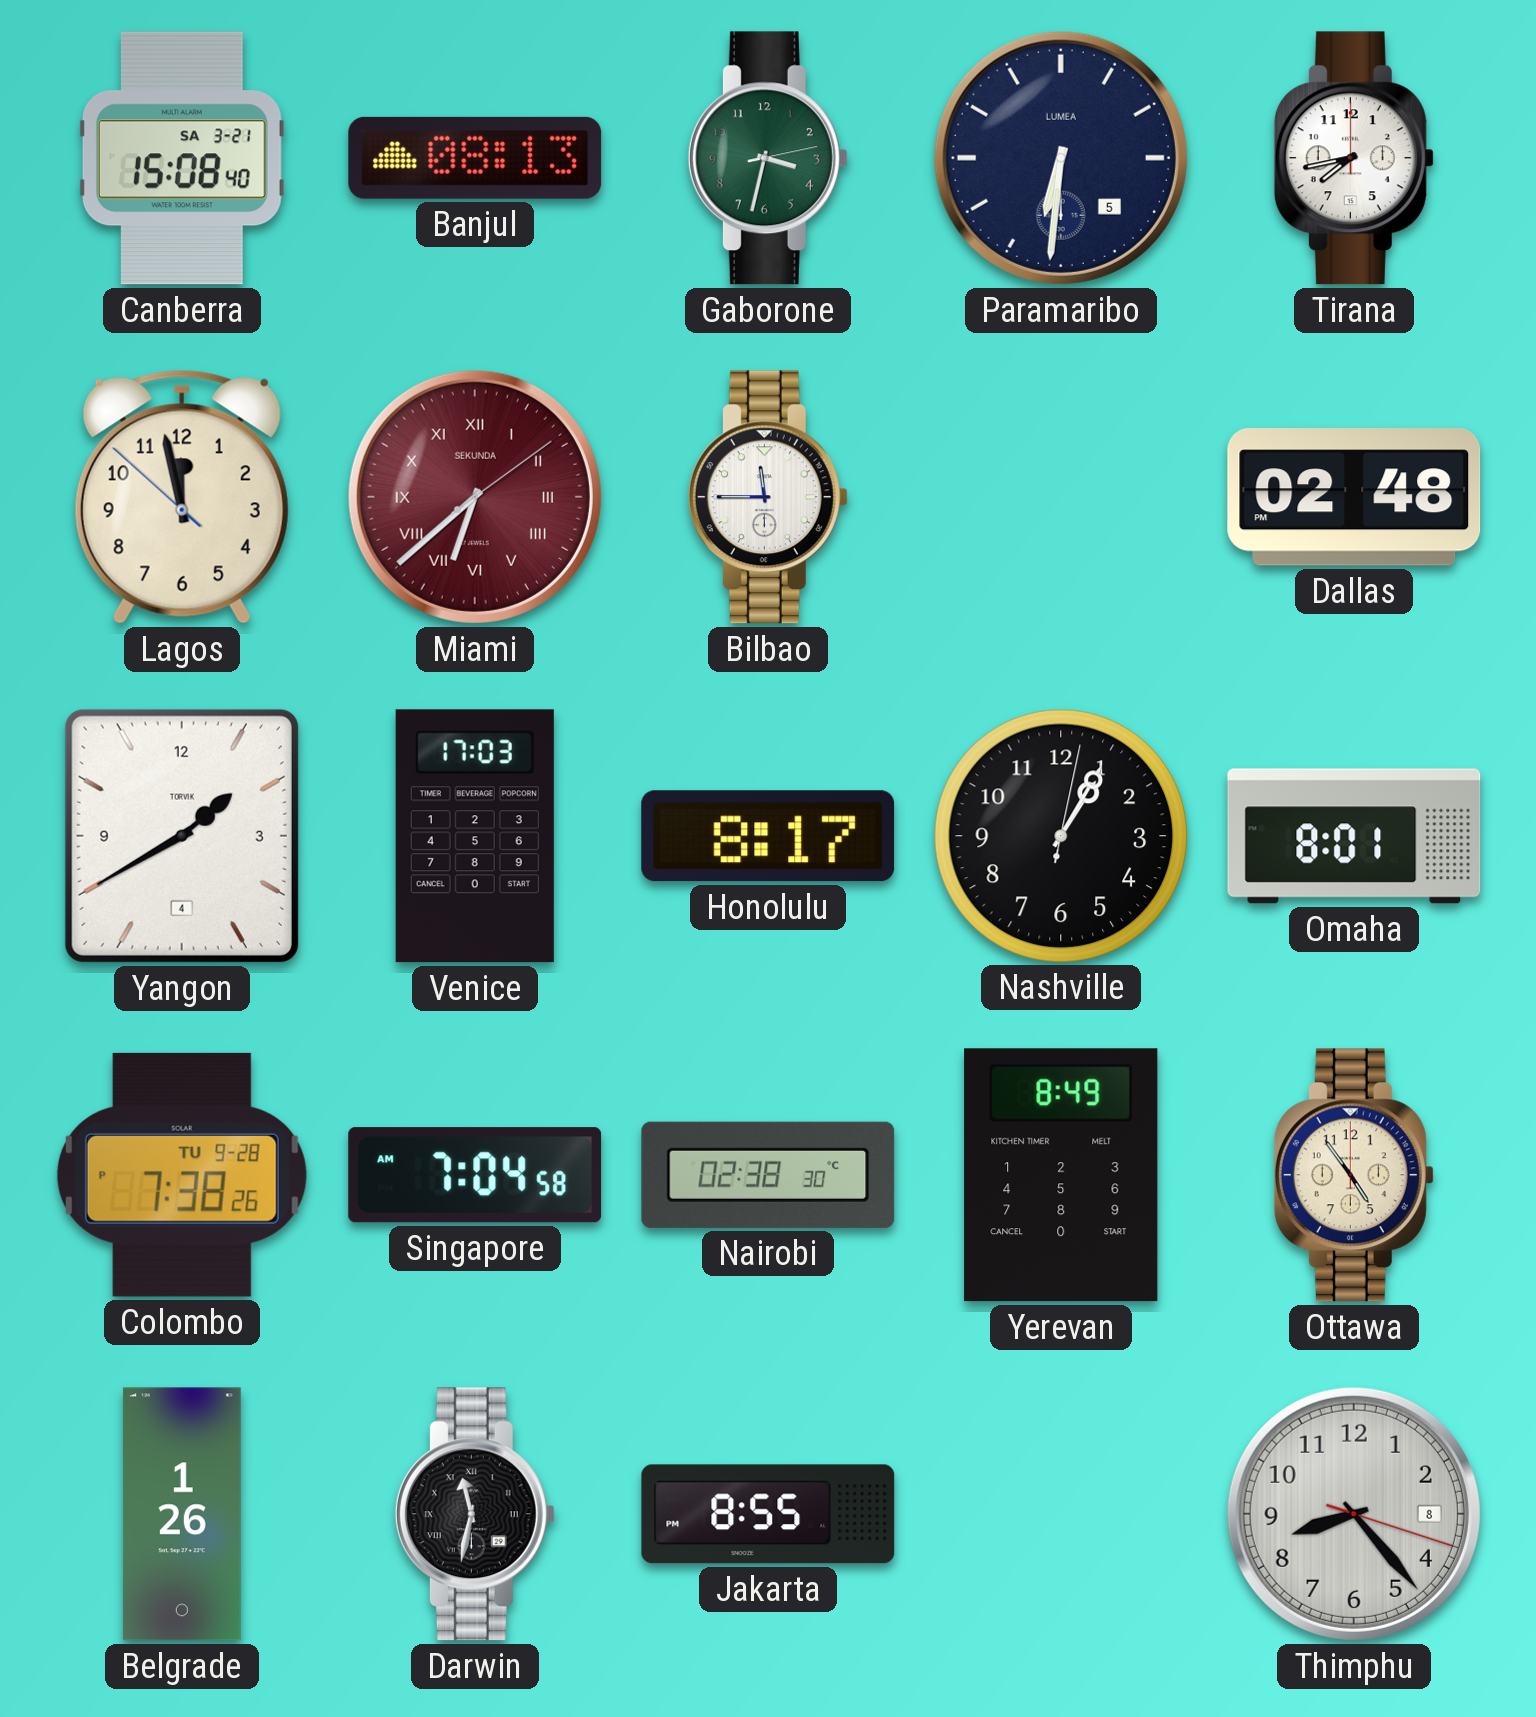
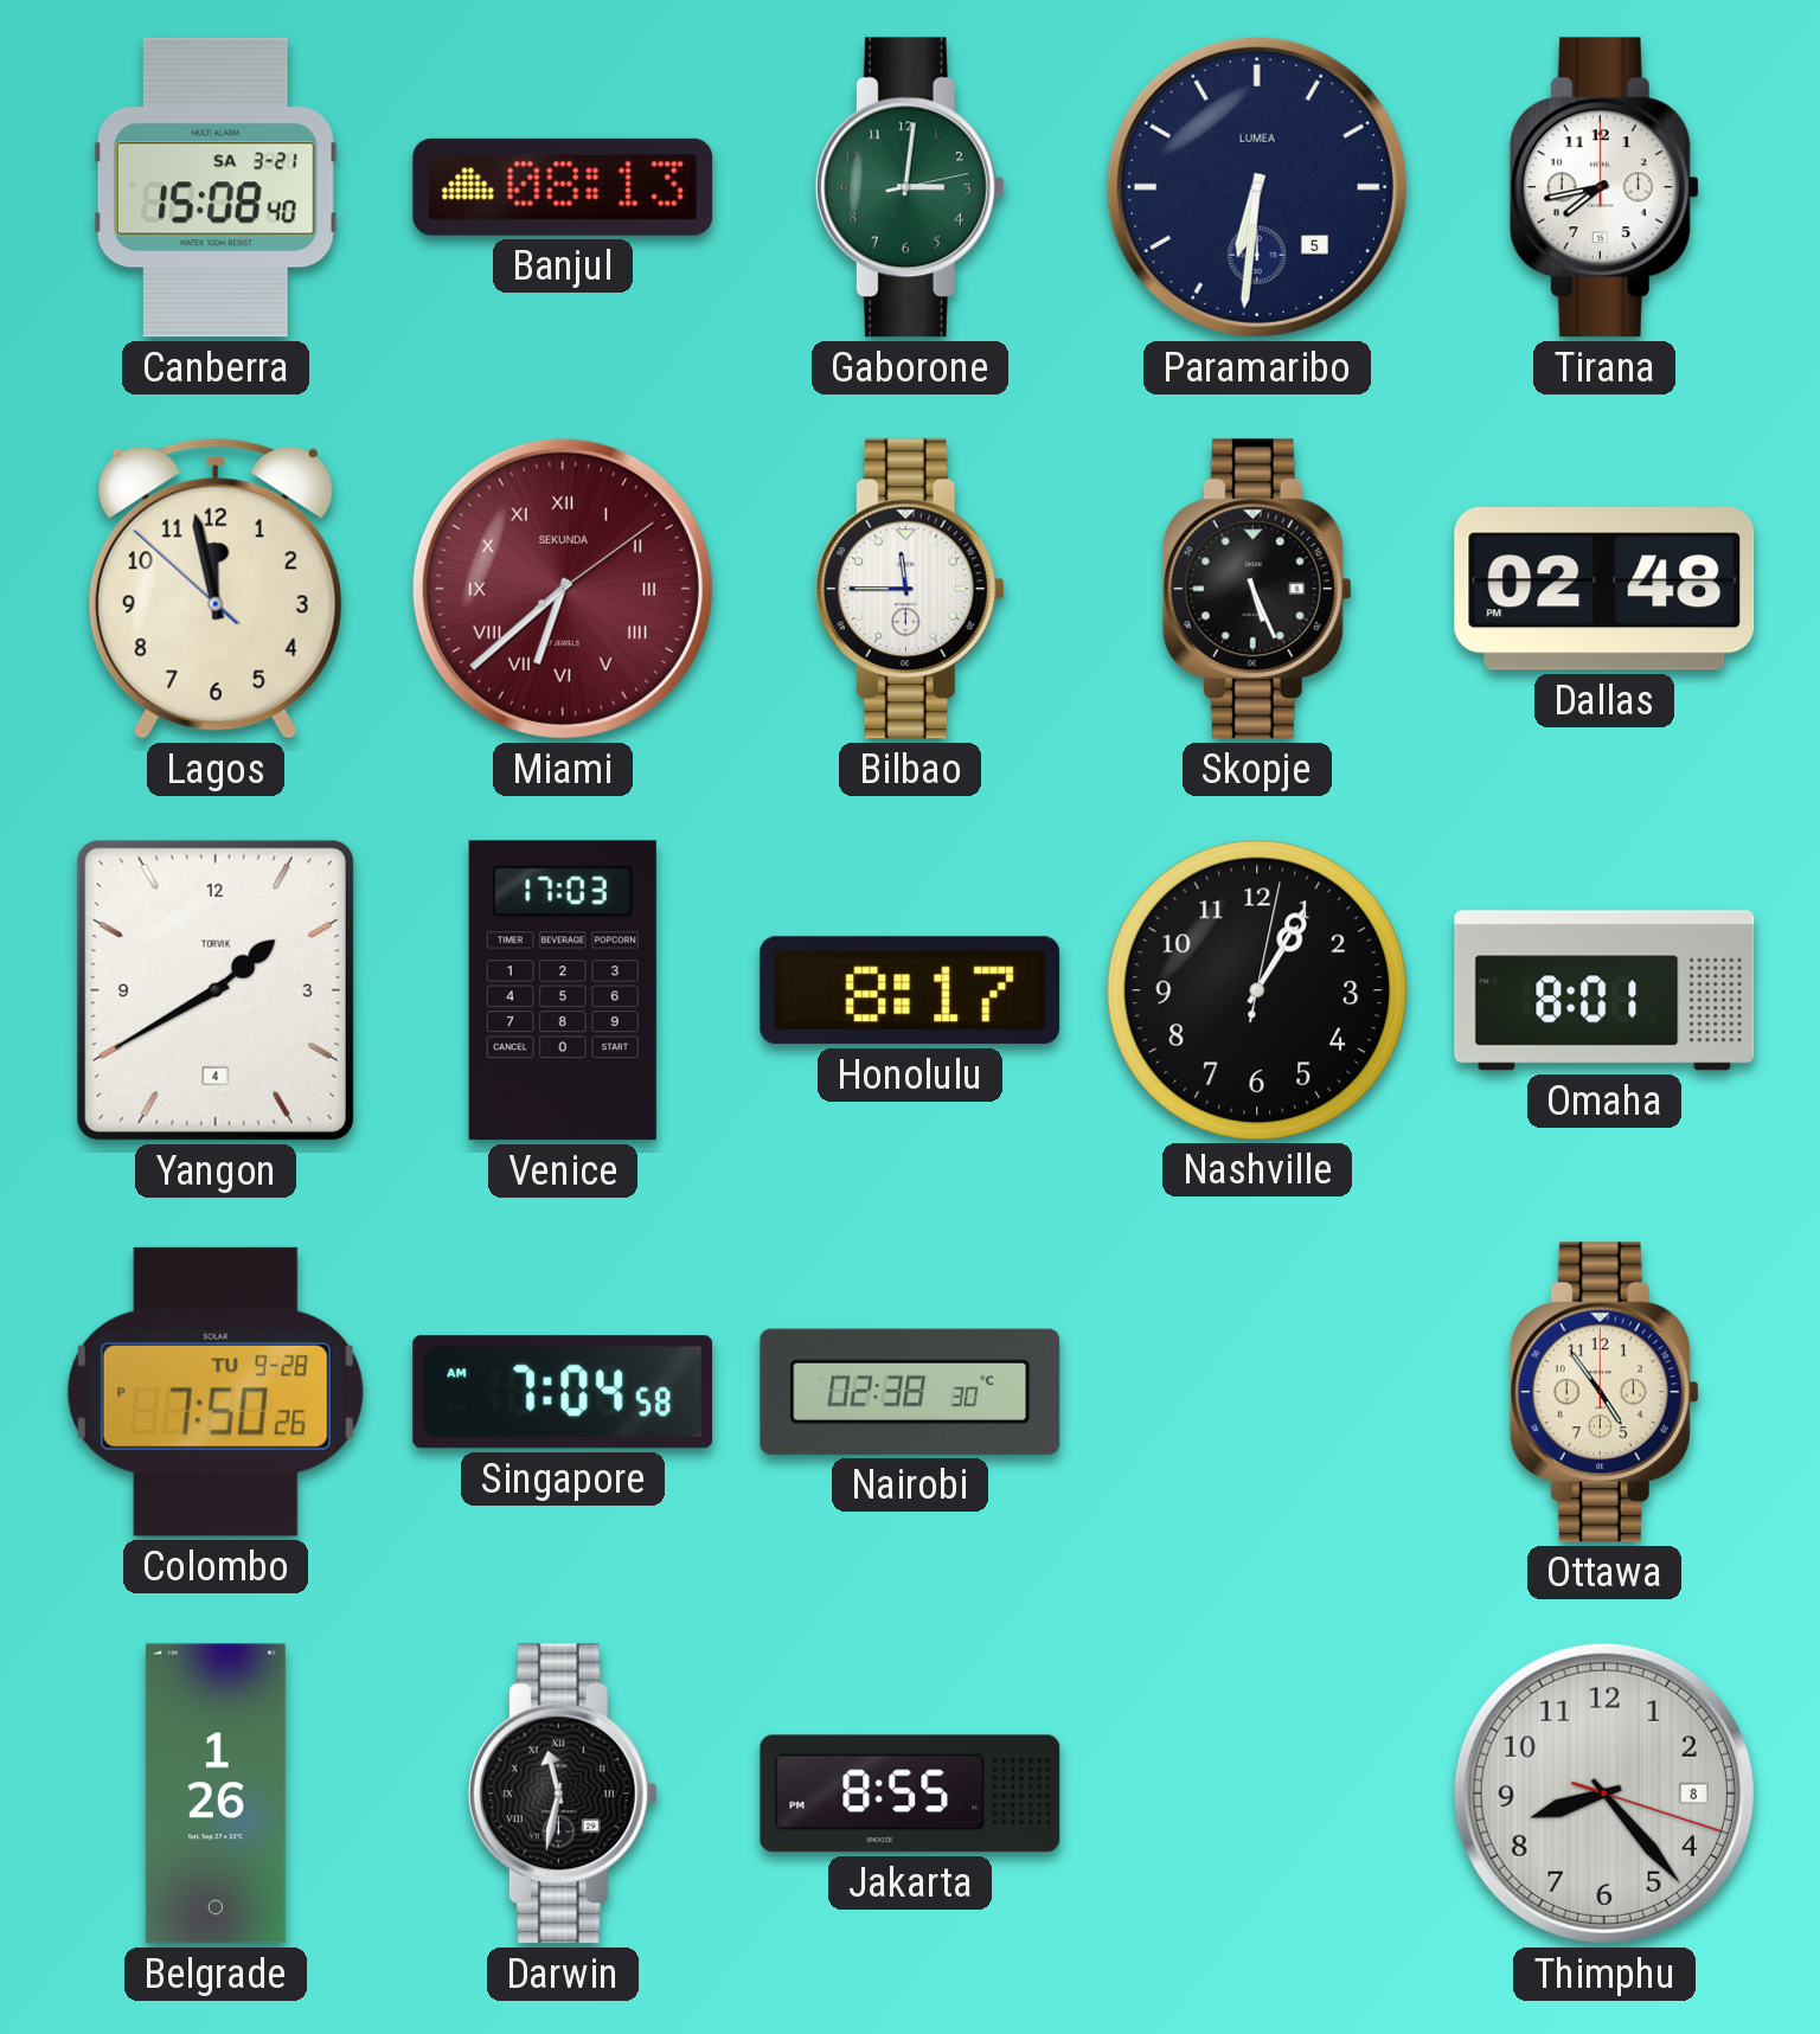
Gaborone: 3:32 -> 3:01
Skopje: none -> 5:26
Colombo: 7:38 -> 7:50
Yerevan: 8:49 -> none
